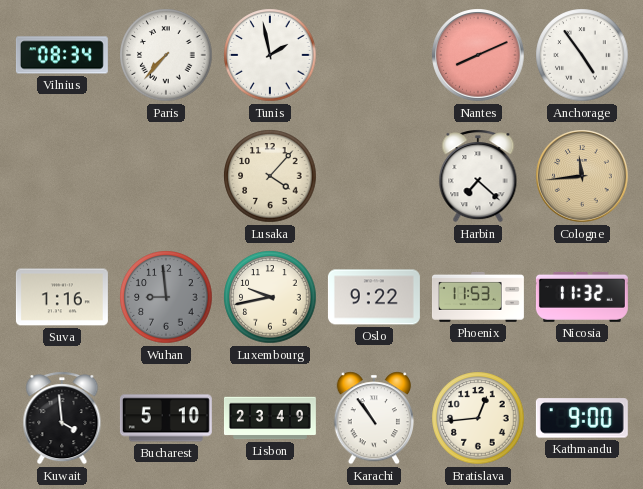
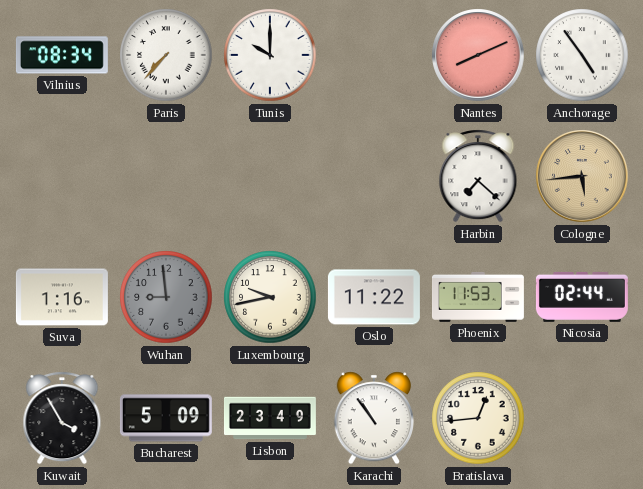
Tunis: 1:58 -> 10:00
Lusaka: 4:07 -> none
Cologne: 11:44 -> 5:44
Oslo: 9:22 -> 11:22
Nicosia: 11:32 -> 02:44
Kuwait: 3:59 -> 3:55
Bucharest: 5:10 -> 5:09
Kathmandu: 9:00 -> none
